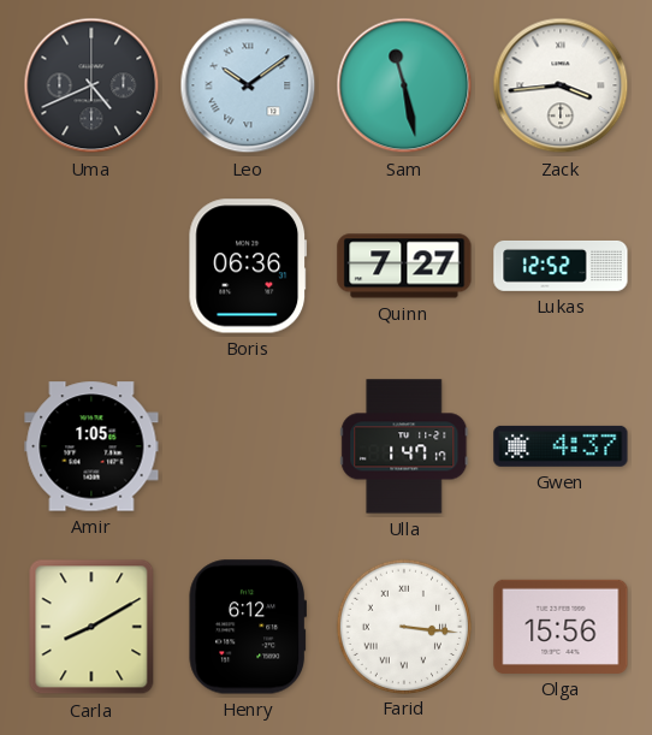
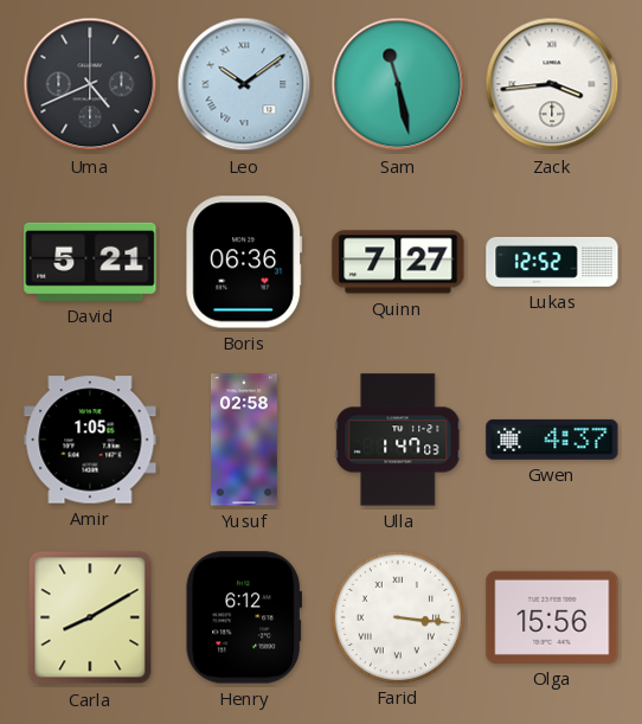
David: none -> 5:21
Yusuf: none -> 02:58
Ulla: 1:47:17 -> 1:47:03
